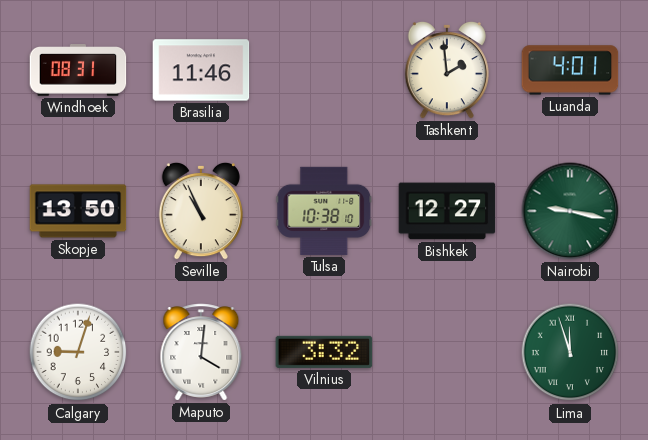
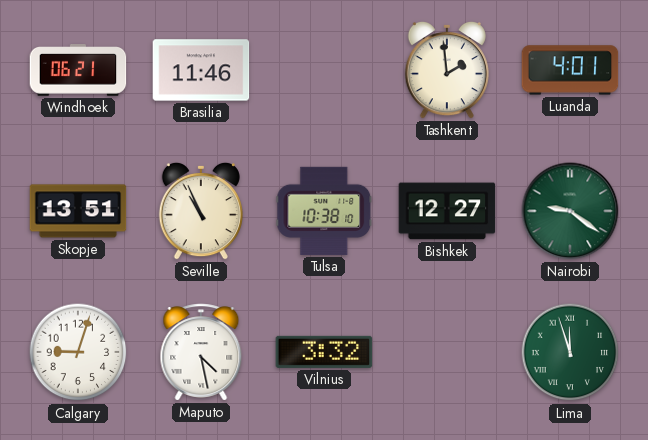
Windhoek: 08:31 -> 06:21
Skopje: 13:50 -> 13:51
Nairobi: 9:17 -> 9:21
Maputo: 4:01 -> 4:28
